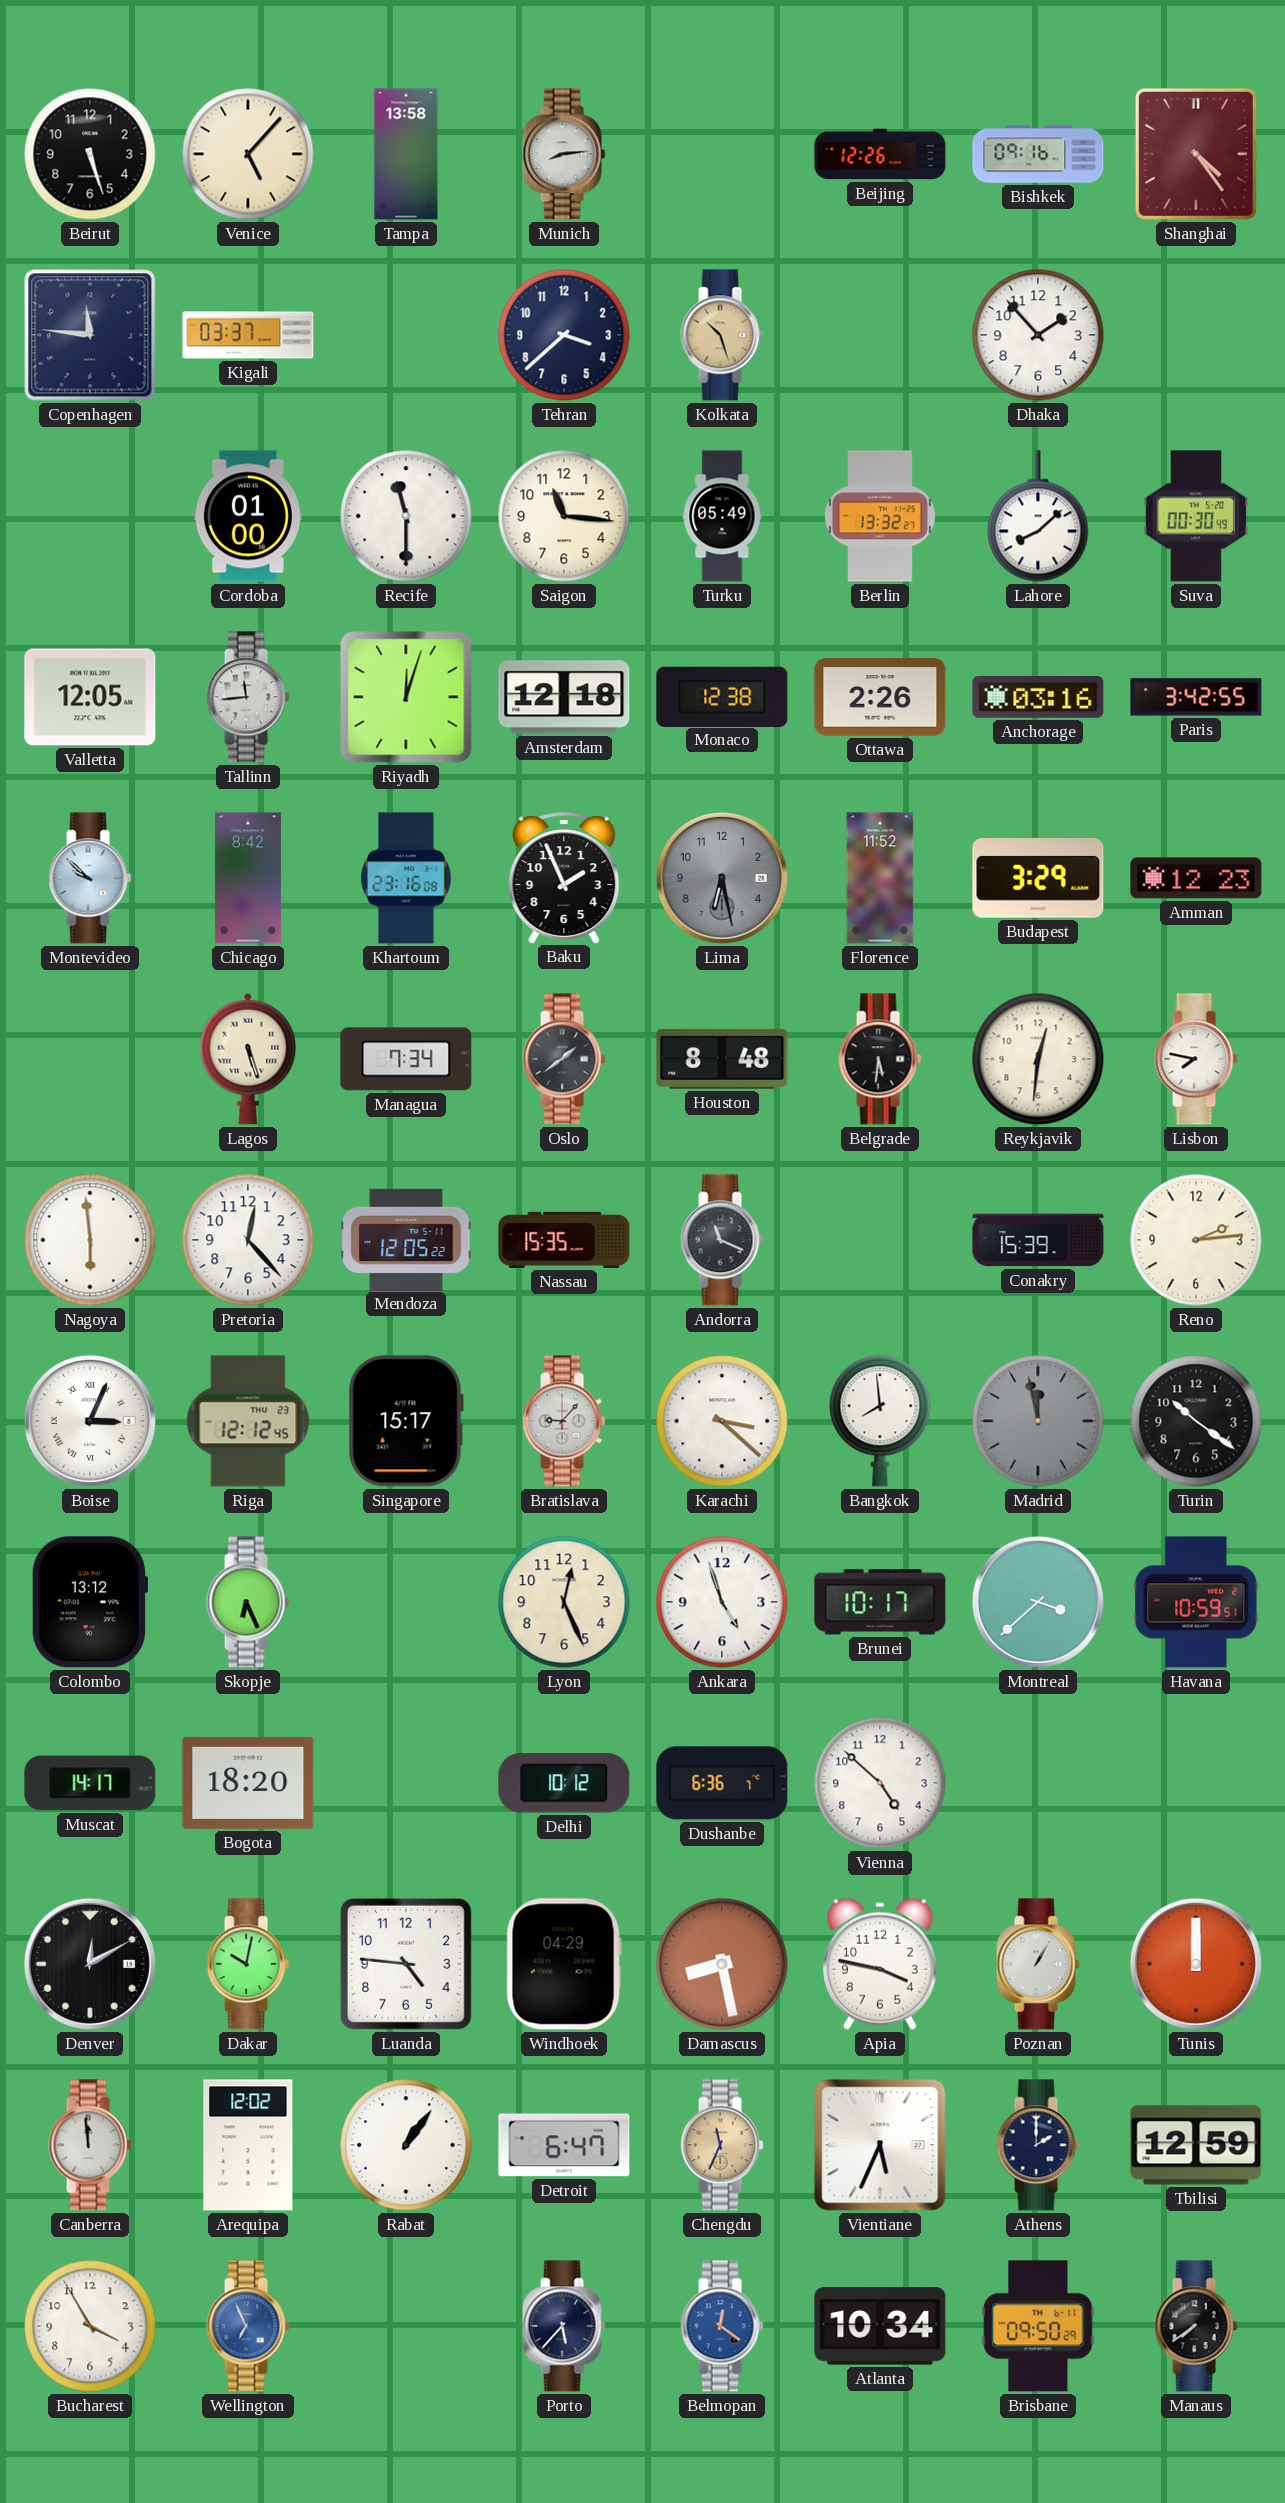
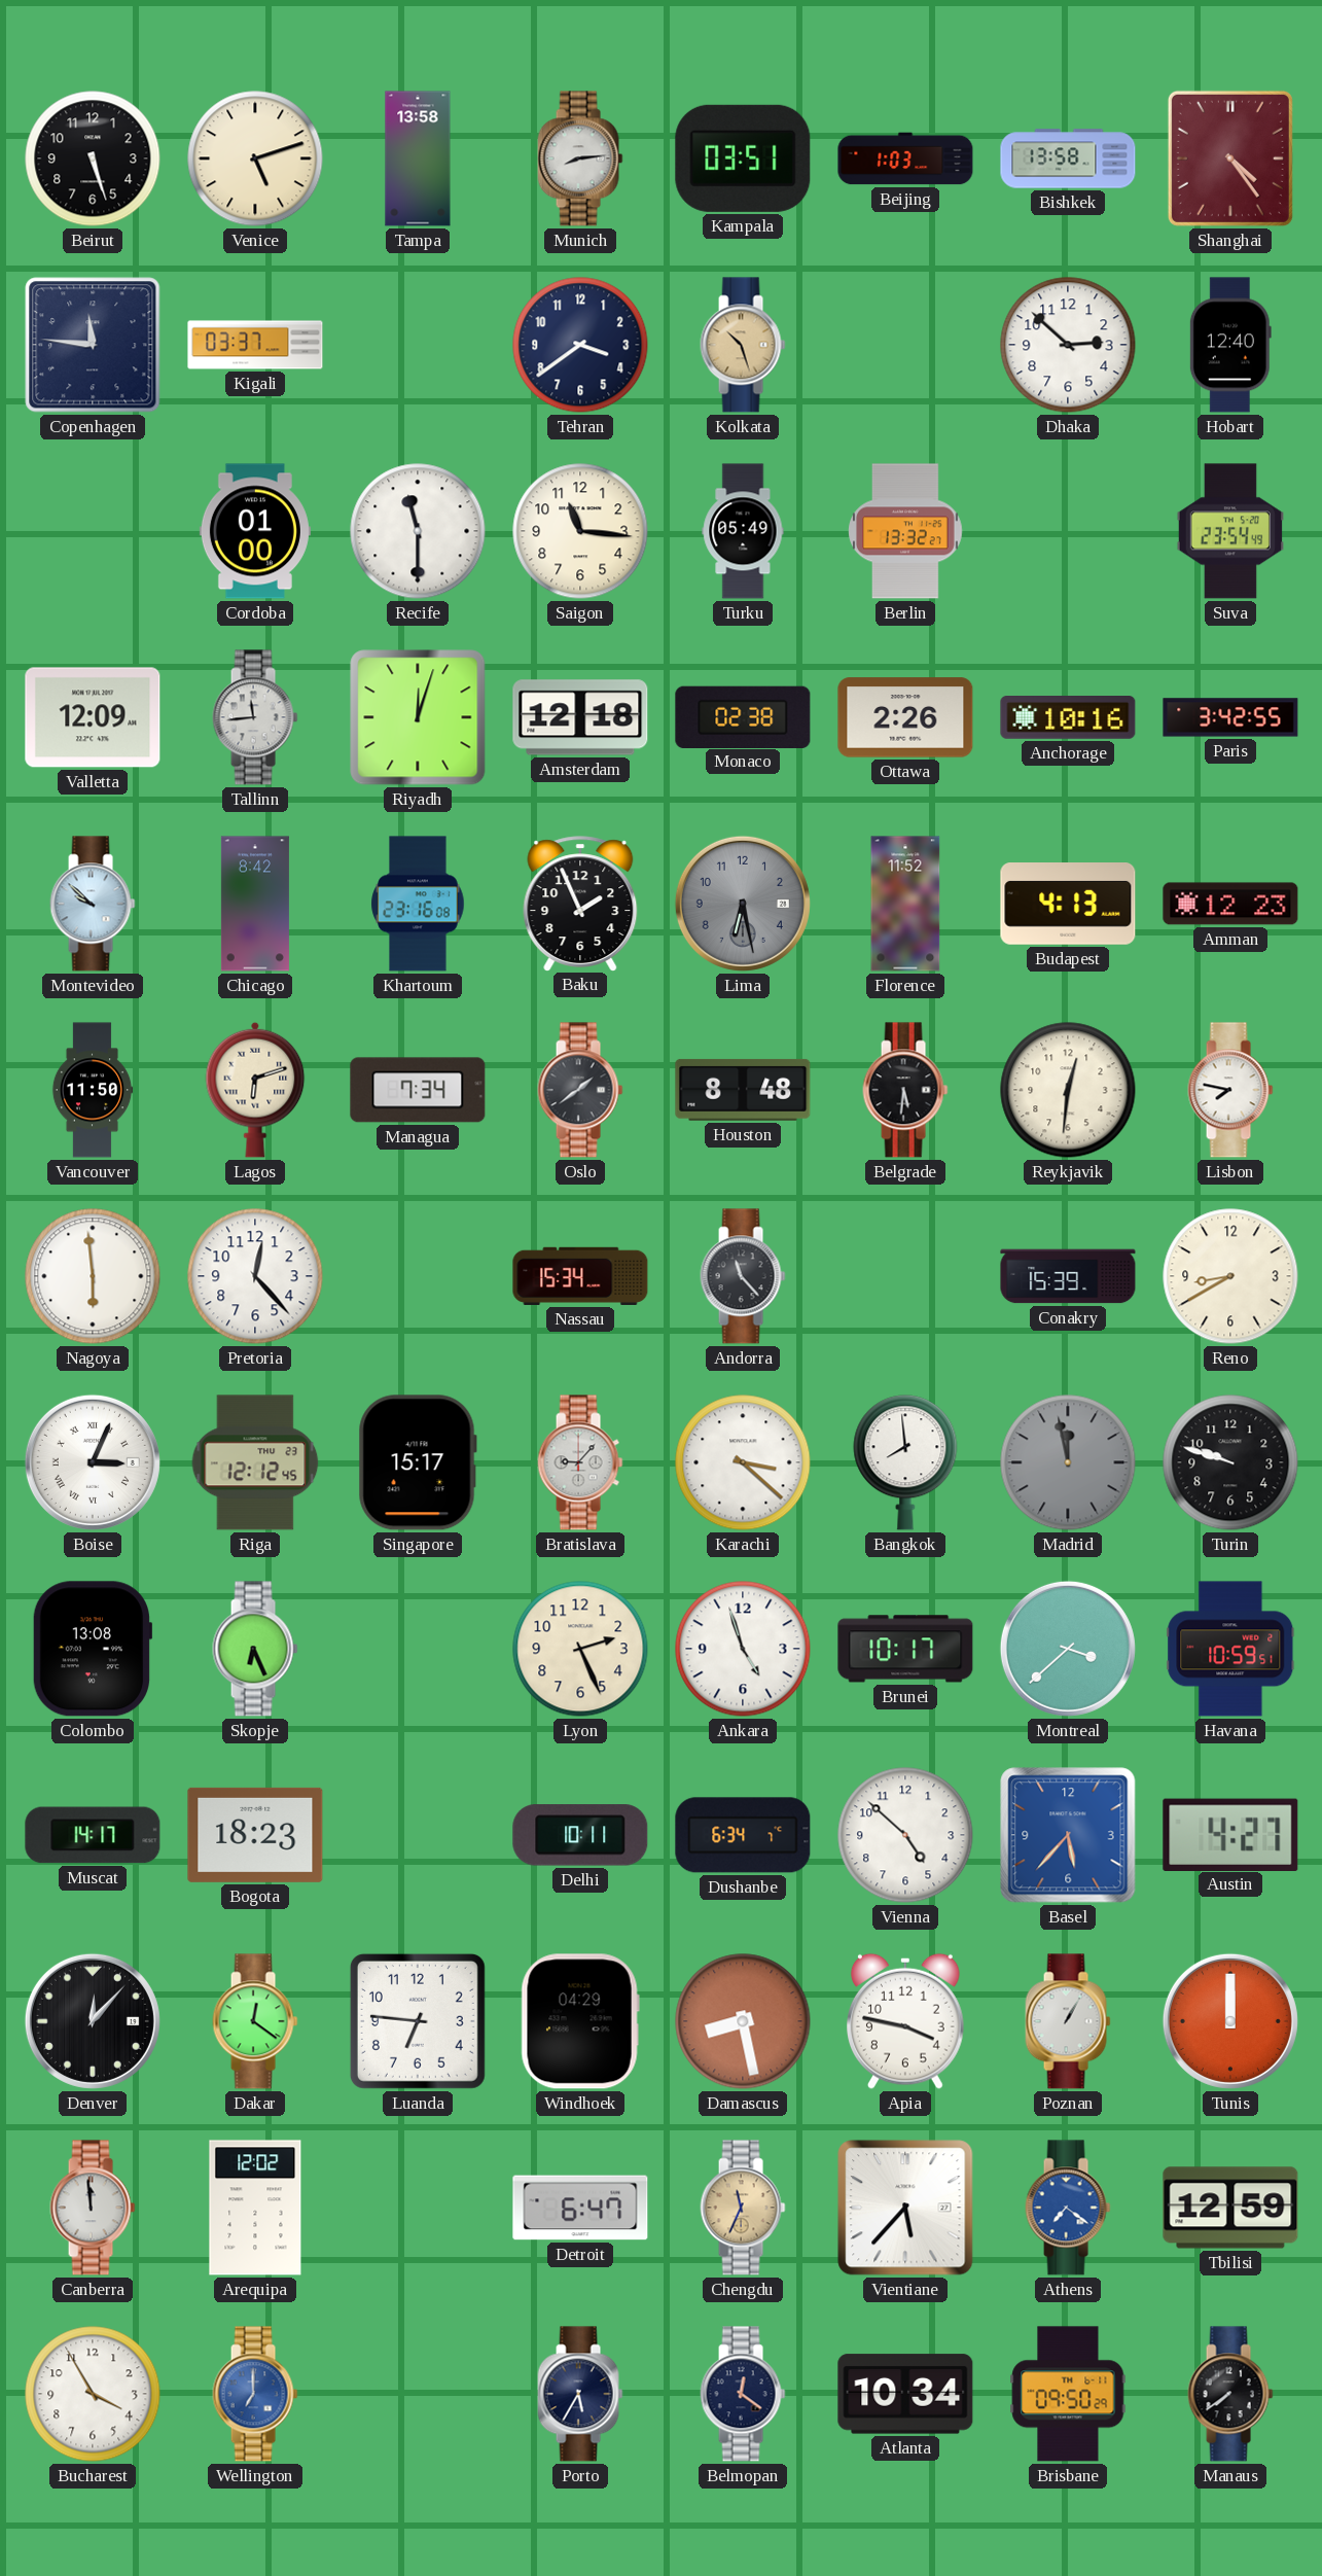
Venice: 5:07 -> 5:12
Kampala: none -> 03:51
Beijing: 12:26 -> 1:03
Bishkek: 09:16 -> 13:58
Tehran: 3:38 -> 3:39
Dhaka: 1:53 -> 2:52
Hobart: none -> 12:40
Lahore: 8:08 -> none
Suva: 00:30 -> 23:54
Valletta: 12:05 -> 12:09
Monaco: 12:38 -> 02:38
Anchorage: 03:16 -> 10:16
Budapest: 3:29 -> 4:13
Vancouver: none -> 11:50
Lagos: 5:27 -> 6:12
Mendoza: 12:05 -> none
Nassau: 15:35 -> 15:34
Andorra: 11:19 -> 11:23
Reno: 2:14 -> 8:40
Turin: 10:21 -> 9:48
Colombo: 13:12 -> 13:08
Lyon: 12:26 -> 2:26
Bogota: 18:20 -> 18:23
Delhi: 10:12 -> 10:11
Dushanbe: 6:36 -> 6:34
Basel: none -> 5:37
Austin: none -> 4:27
Denver: 12:10 -> 12:07
Dakar: 10:02 -> 12:21
Luanda: 4:46 -> 6:46
Rabat: 1:06 -> none
Vientiane: 5:34 -> 5:37
Athens: 2:00 -> 7:21
Athens dial: navy -> blue
Wellington: 6:56 -> 7:00
Porto: 5:37 -> 5:35
Belmopan dial: blue -> navy
